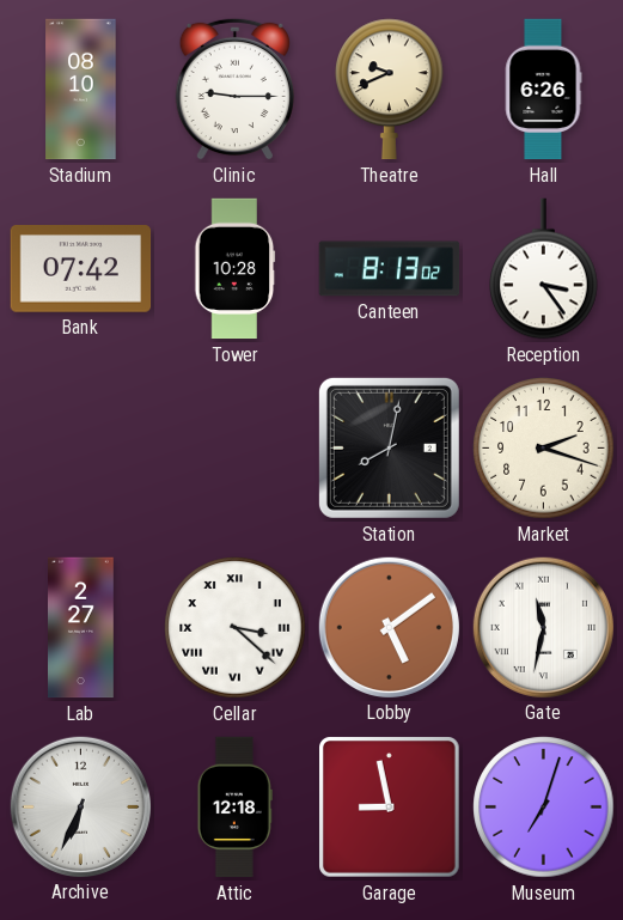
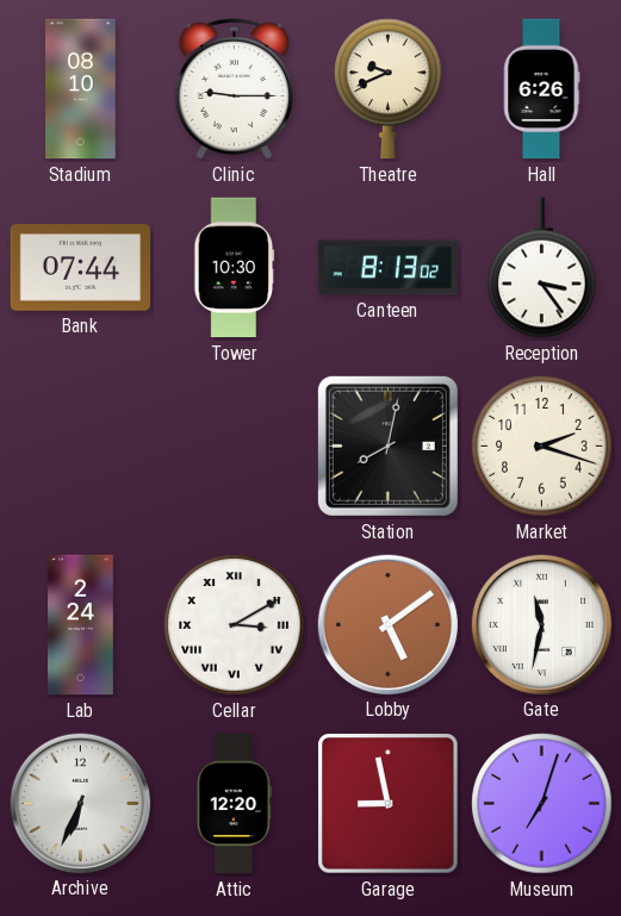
Bank: 07:42 -> 07:44
Tower: 10:28 -> 10:30
Lab: 2:27 -> 2:24
Cellar: 3:22 -> 3:10
Attic: 12:18 -> 12:20
